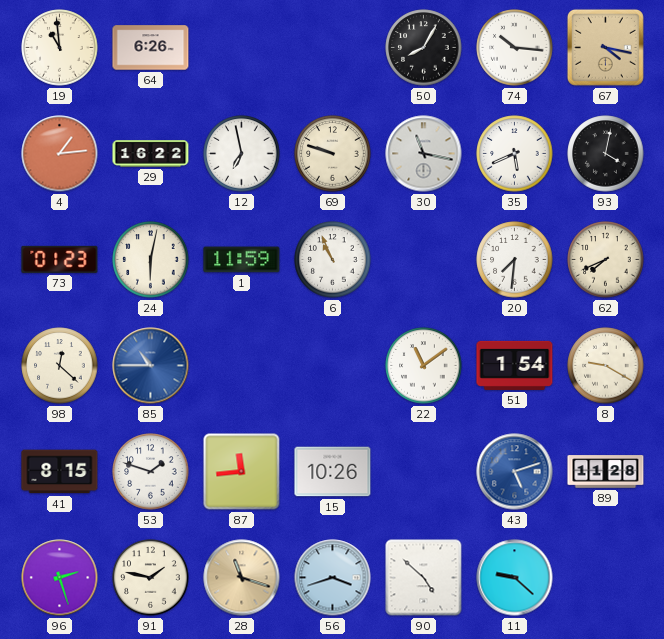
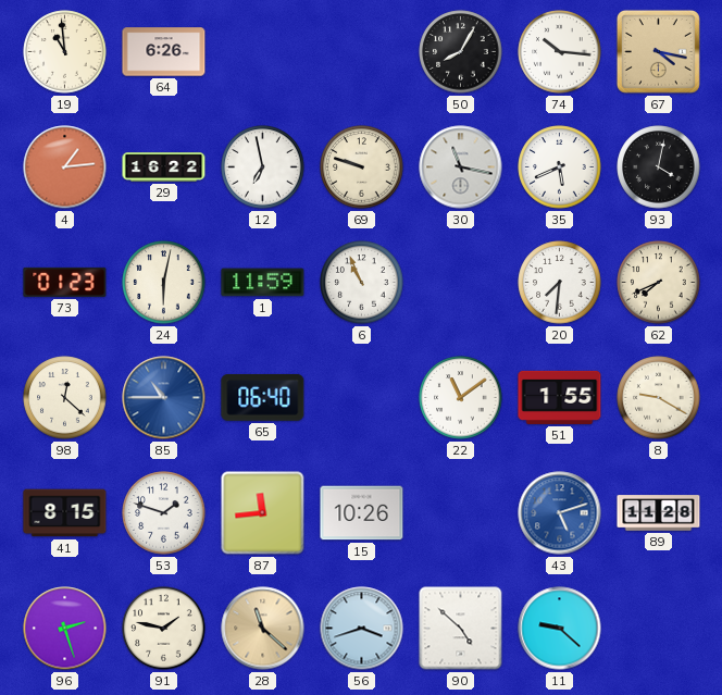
65: none -> 06:40
51: 1:54 -> 1:55
28: 11:18 -> 11:22
